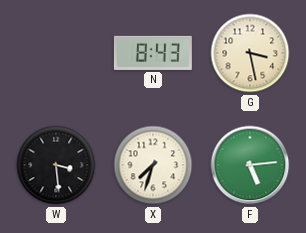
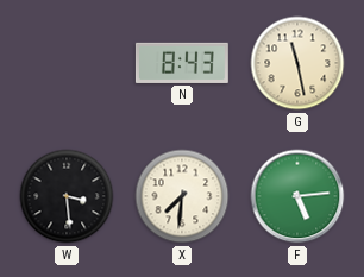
G: 3:28 -> 11:28
X: 7:33 -> 7:31
